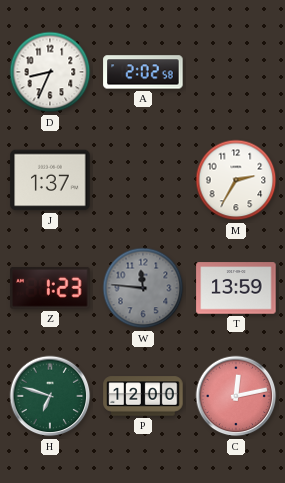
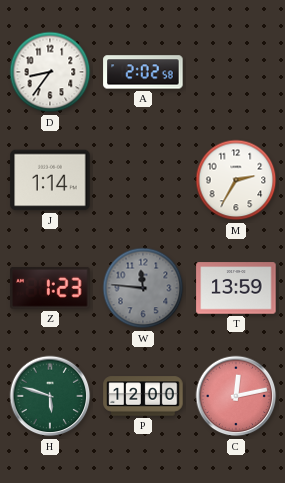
D: 8:34 -> 8:36
J: 1:37 -> 1:14
H: 6:48 -> 5:48
